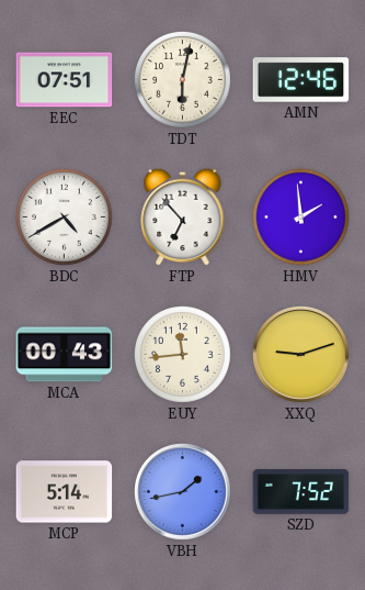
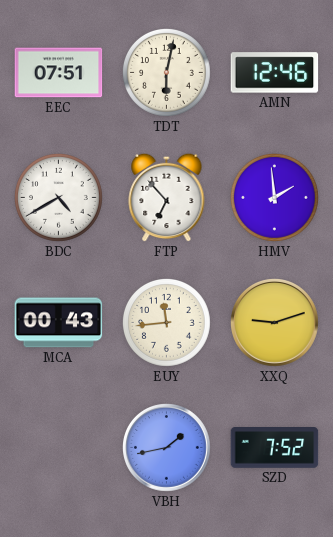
MCP: 5:14 -> none
